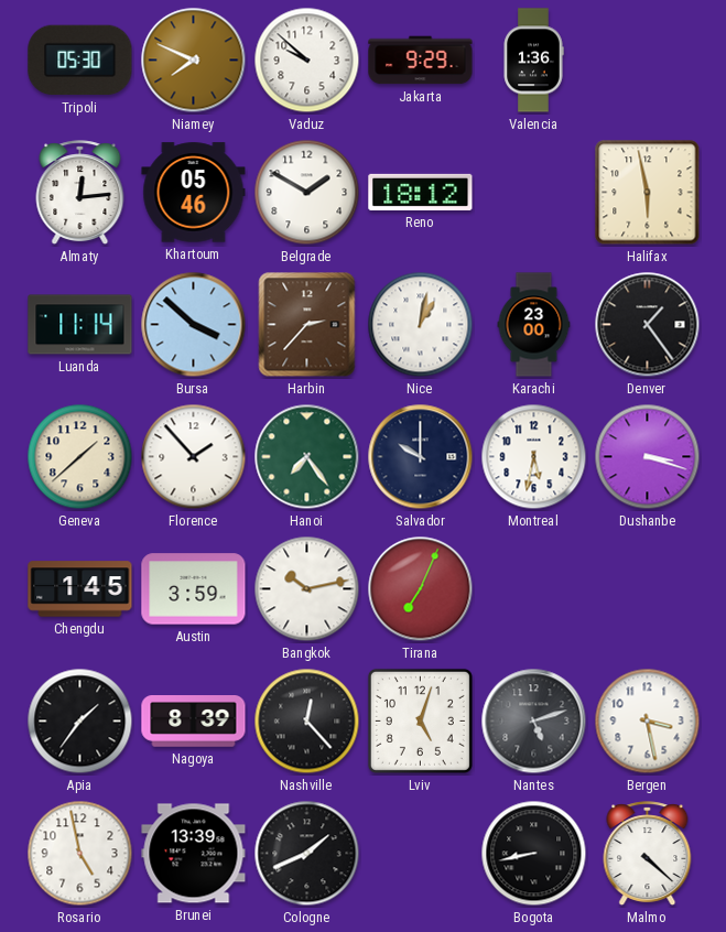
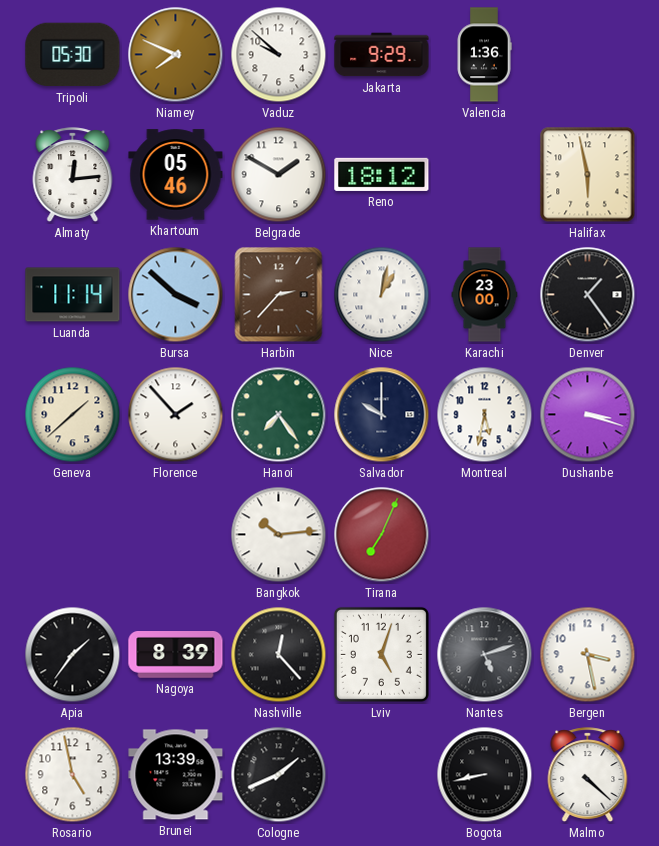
Chengdu: 1:45 -> none
Austin: 3:59 -> none
Bangkok: 10:13 -> 10:14
